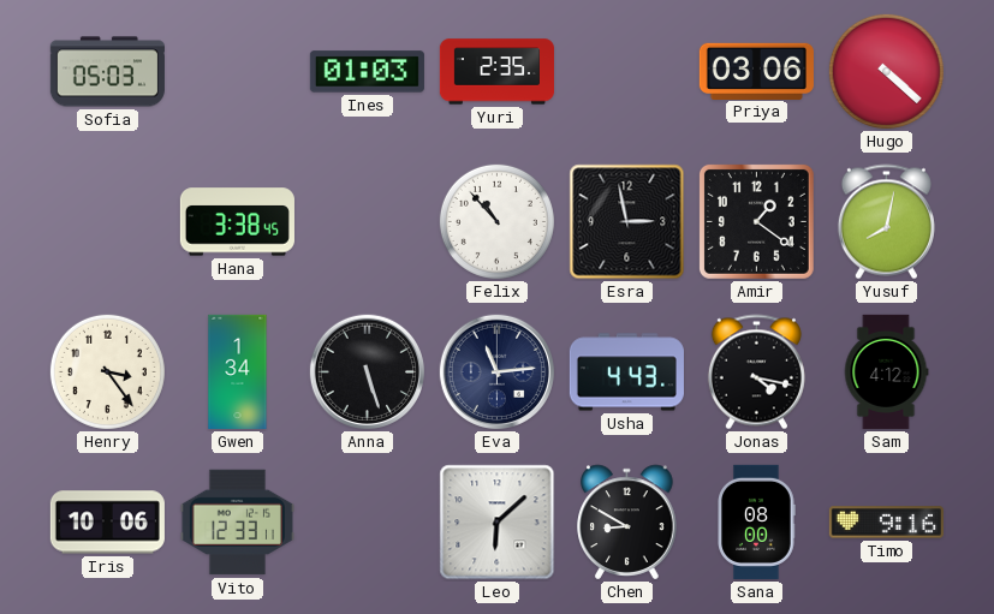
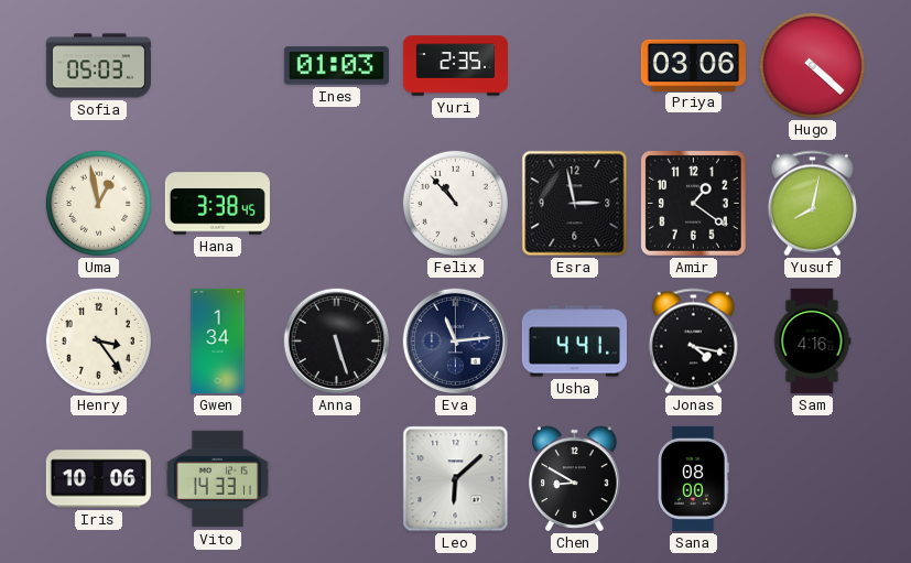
Uma: none -> 12:58
Usha: 4:43 -> 4:41
Sam: 4:12 -> 4:16
Vito: 12:33 -> 14:33
Timo: 9:16 -> none
